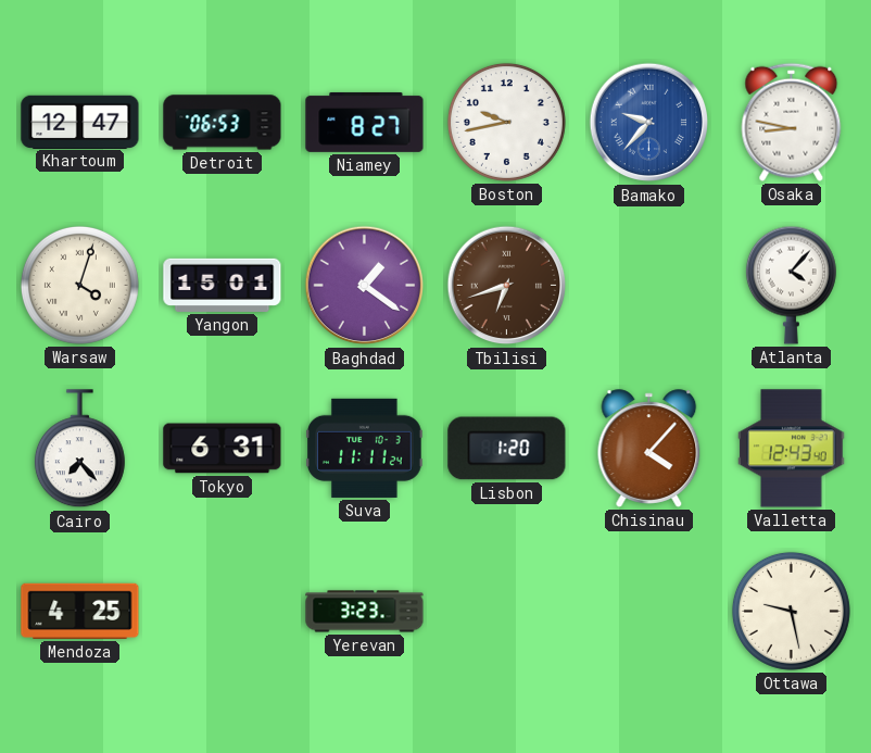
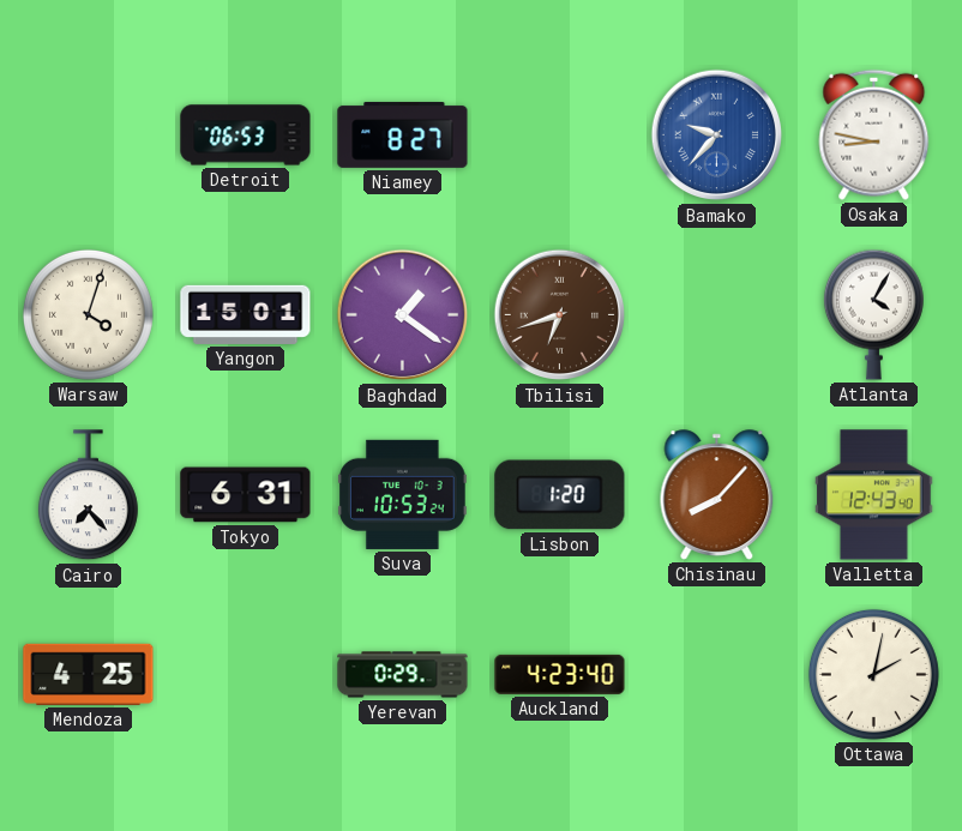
Khartoum: 12:47 -> none
Boston: 9:43 -> none
Atlanta: 4:07 -> 4:05
Suva: 11:11 -> 10:53
Chisinau: 4:07 -> 8:07
Yerevan: 3:23 -> 0:29
Auckland: none -> 4:23
Ottawa: 9:28 -> 2:02
